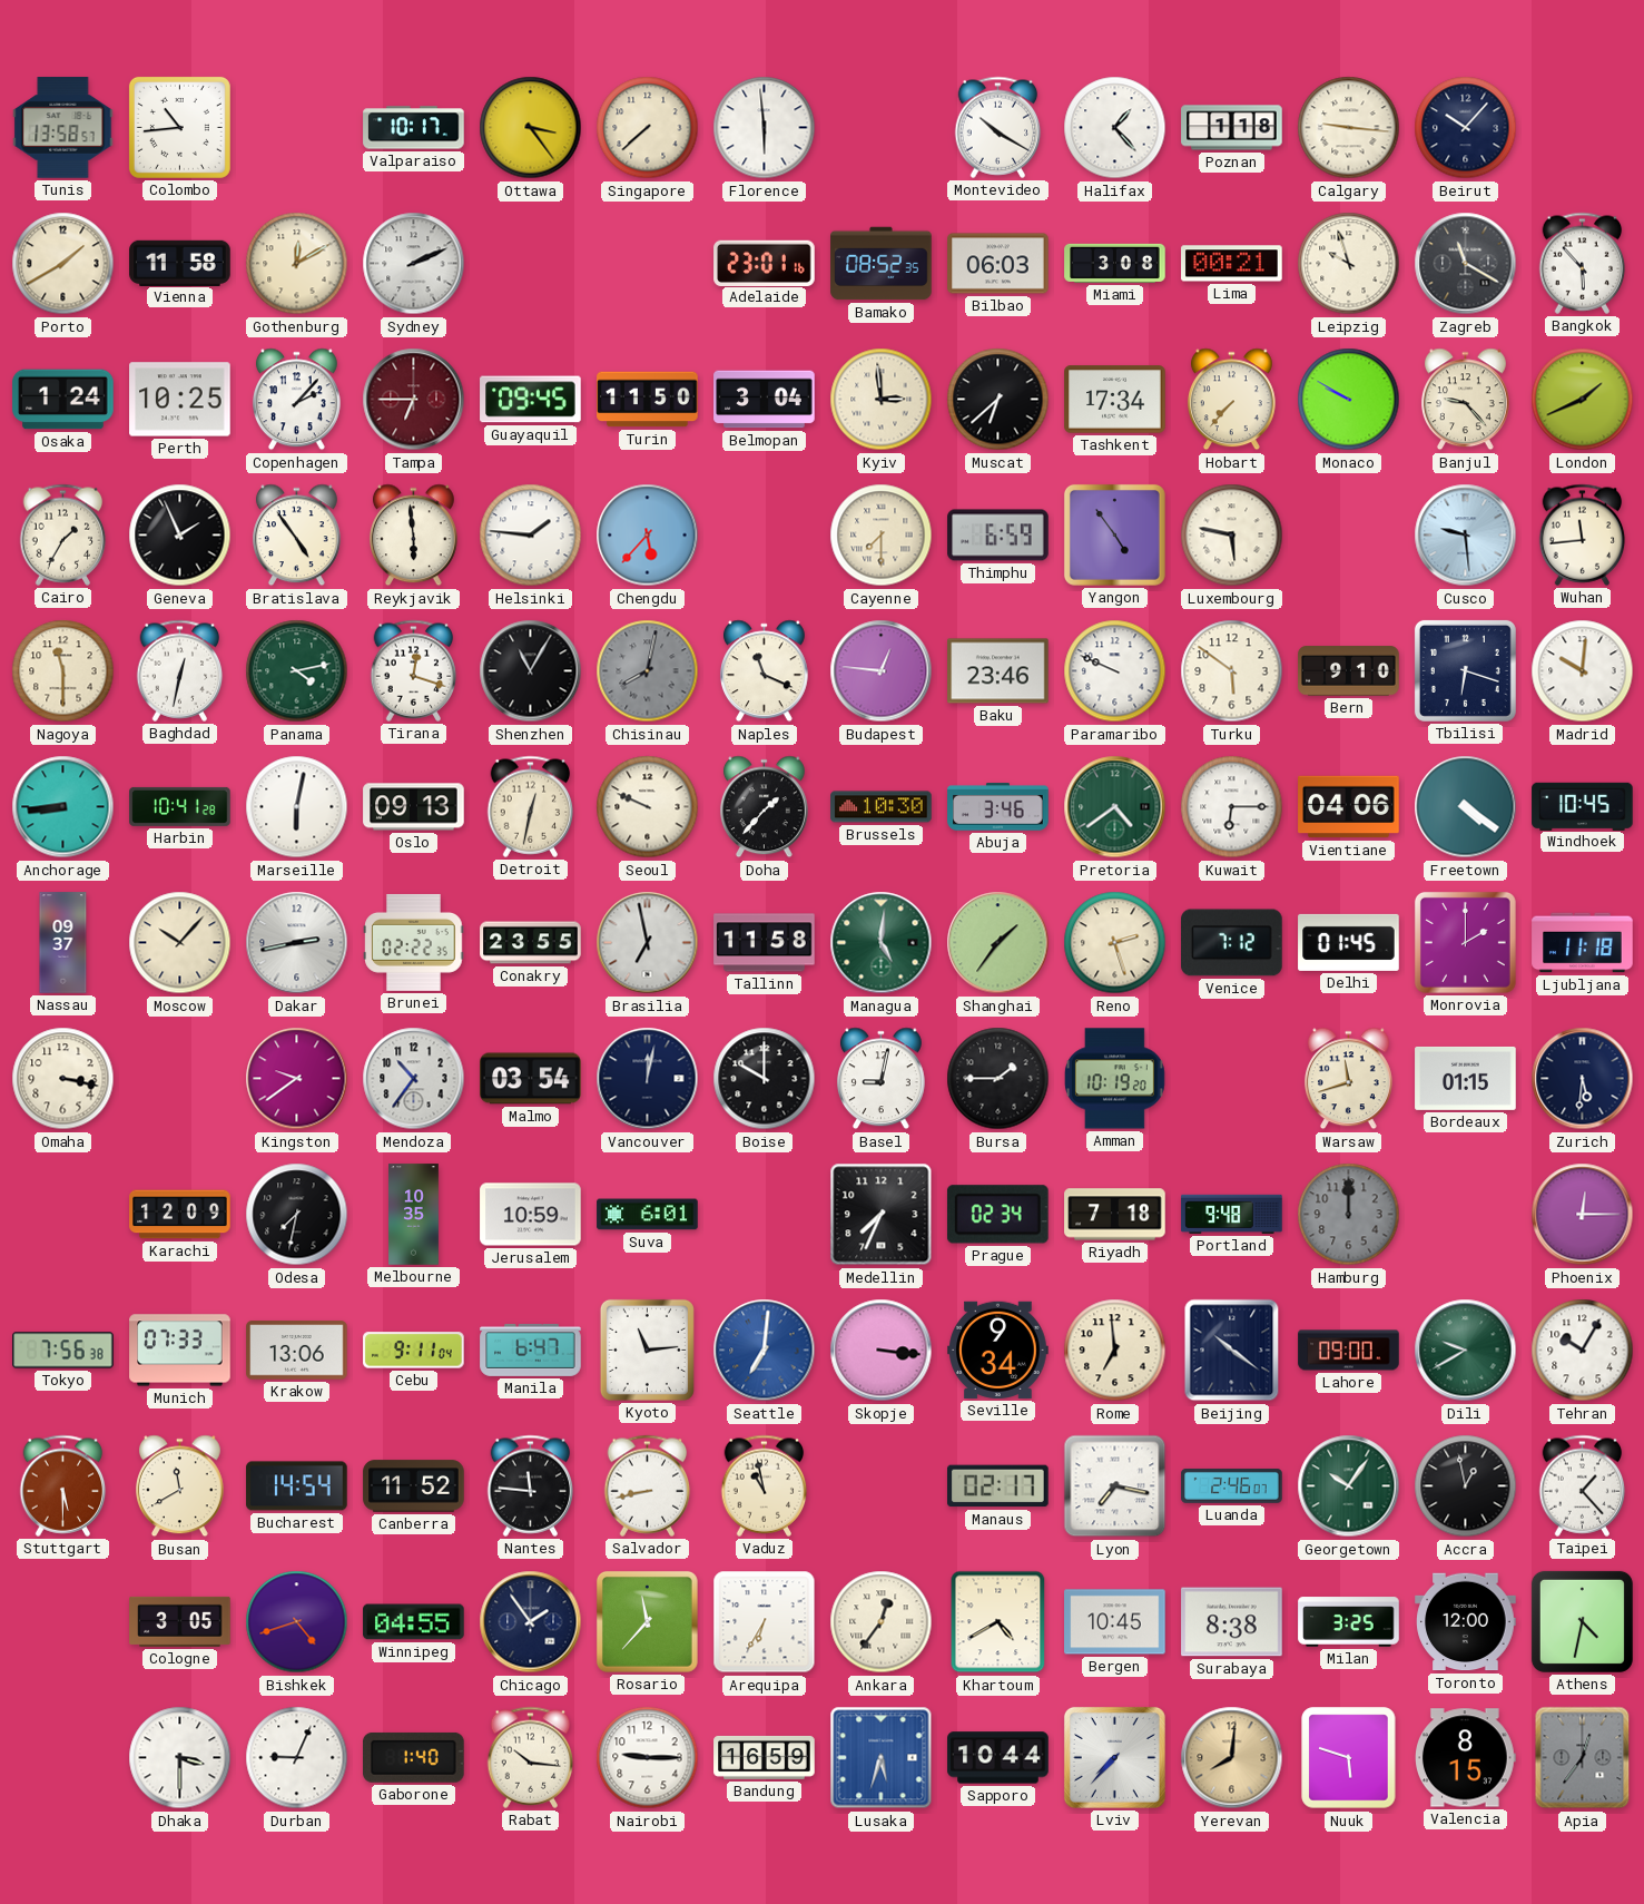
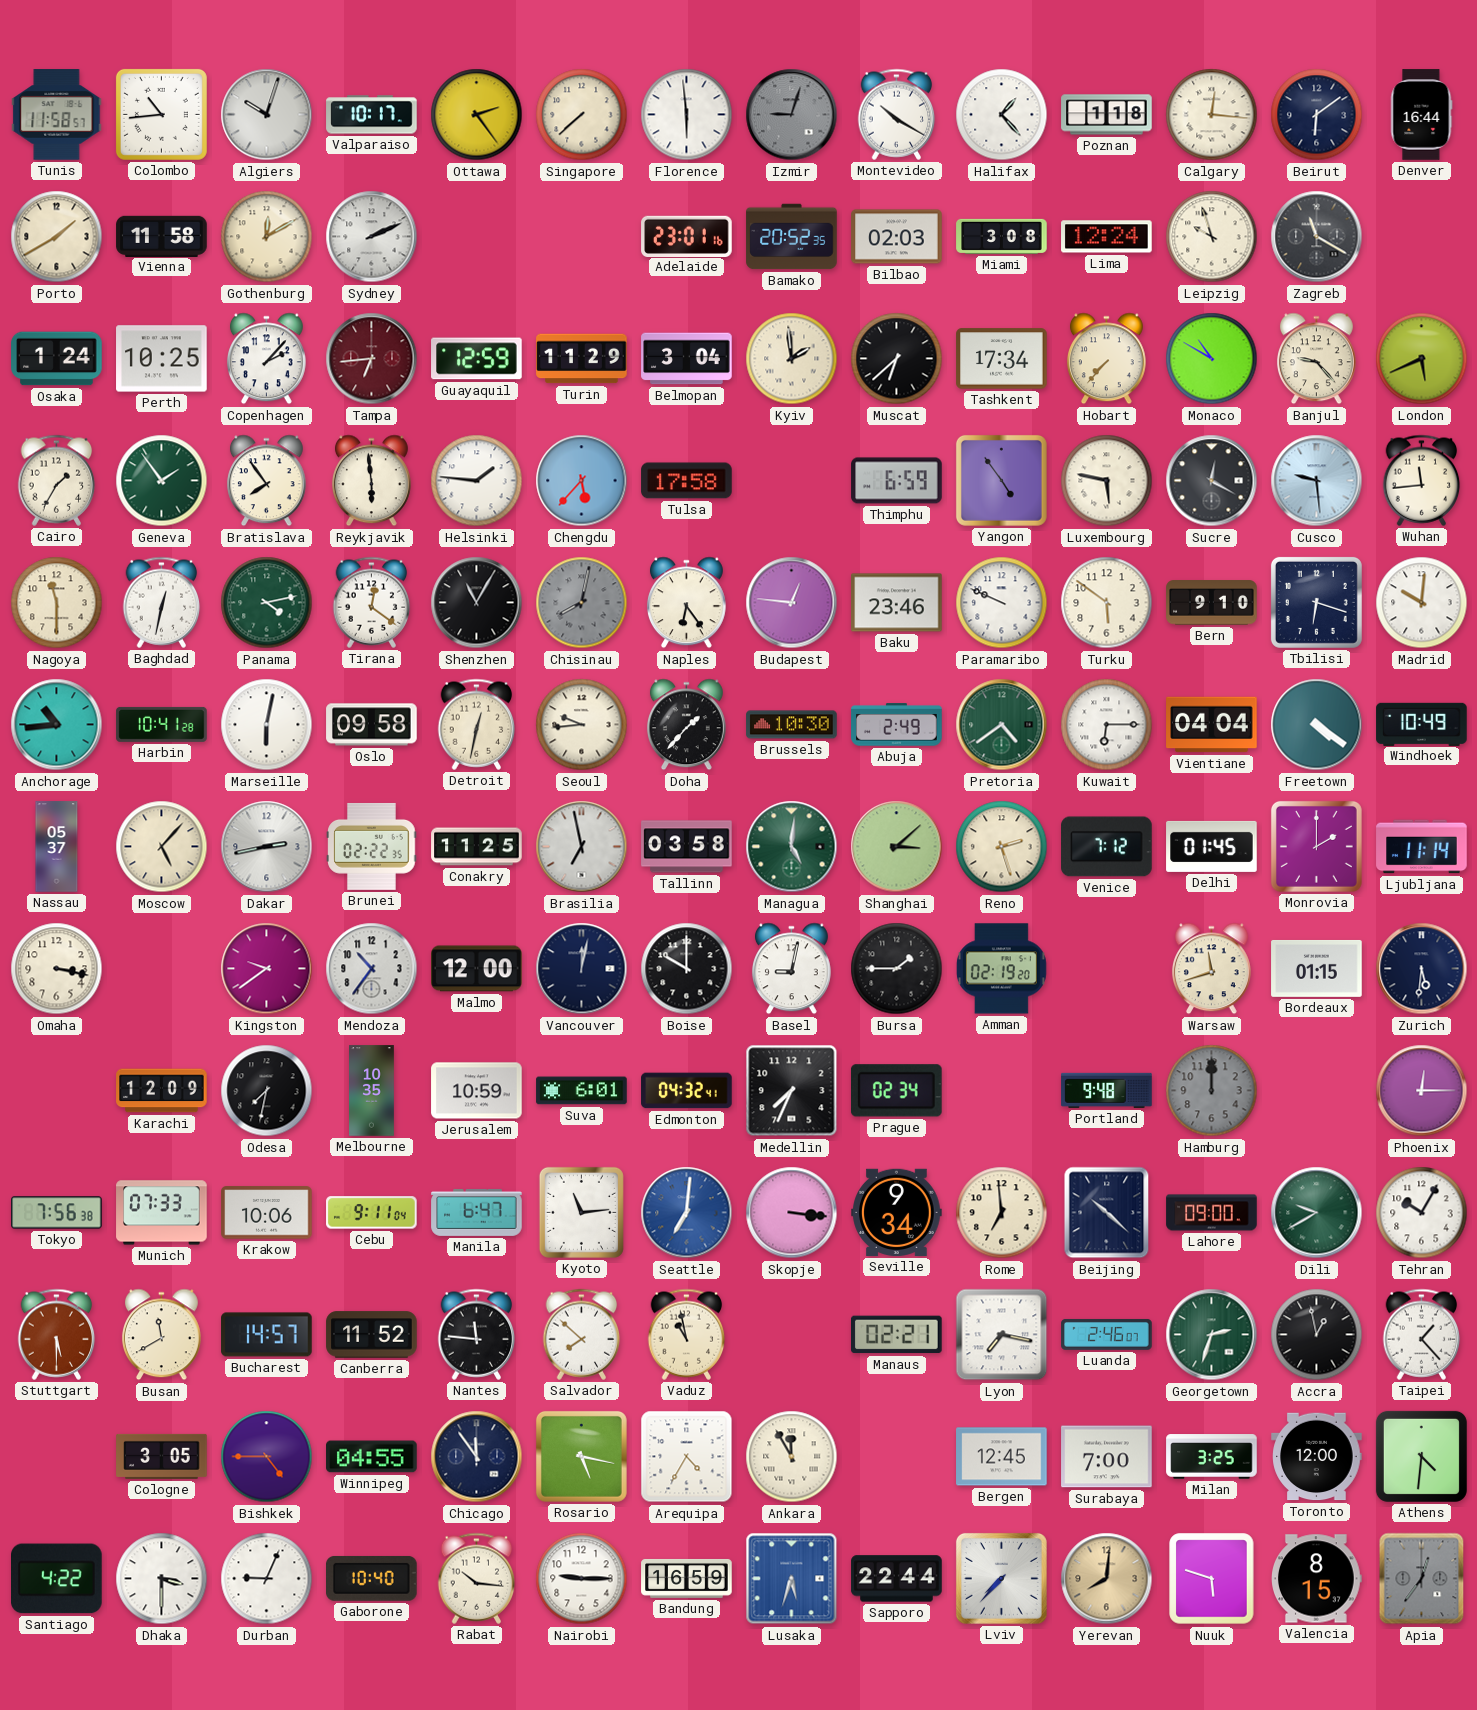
Tunis: 13:58 -> 11:58
Algiers: none -> 10:03
Ottawa: 3:24 -> 2:24
Izmir: none -> 9:03
Calgary: 9:16 -> 12:16
Beirut: 10:07 -> 6:09
Denver: none -> 16:44
Bamako: 08:52 -> 20:52
Bilbao: 06:03 -> 02:03
Lima: 00:21 -> 12:24
Bangkok: 5:53 -> none
Tampa: 6:45 -> 6:44
Guayaquil: 09:45 -> 12:59
Turin: 11:50 -> 11:29
Kyiv: 2:59 -> 1:59
Monaco: 9:50 -> 10:50
London: 1:41 -> 5:41
Geneva: 1:56 -> 1:54
Geneva dial: black -> green
Bratislava: 4:54 -> 7:54
Tulsa: none -> 17:58
Cayenne: 7:30 -> none
Sucre: none -> 12:20
Tirana: 12:18 -> 12:21
Naples: 11:19 -> 6:24
Anchorage: 8:44 -> 10:44
Oslo: 09:13 -> 09:58
Seoul: 9:49 -> 9:44
Abuja: 3:46 -> 2:49
Vientiane: 04:06 -> 04:04
Windhoek: 10:45 -> 10:49
Nassau: 09:37 -> 05:37
Moscow: 10:07 -> 5:07
Conakry: 23:55 -> 11:25
Tallinn: 11:58 -> 03:58
Shanghai: 1:36 -> 3:08
Ljubljana: 11:18 -> 11:14
Malmo: 03:54 -> 12:00
Amman: 10:19 -> 02:19
Edmonton: none -> 04:32
Riyadh: 7:18 -> none
Krakow: 13:06 -> 10:06
Beijing: 10:21 -> 10:22
Bucharest: 14:54 -> 14:57
Salvador: 8:43 -> 7:52
Manaus: 02:17 -> 02:21
Georgetown: 10:06 -> 2:33
Bishkek: 4:42 -> 4:45
Chicago: 1:54 -> 11:54
Rosario: 11:37 -> 5:17
Arequipa: 6:35 -> 4:35
Ankara: 12:36 -> 11:55
Khartoum: 4:40 -> none
Bergen: 10:45 -> 12:45
Surabaya: 8:38 -> 7:00
Athens: 4:32 -> 4:31
Santiago: none -> 4:22
Gaborone: 1:40 -> 10:40
Sapporo: 10:44 -> 22:44
